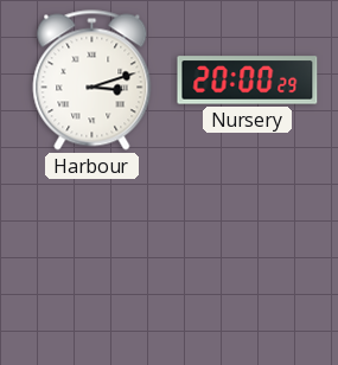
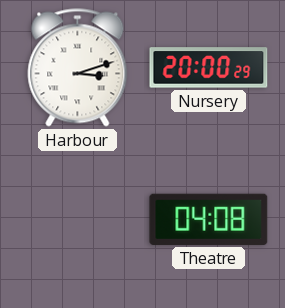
Theatre: none -> 04:08
